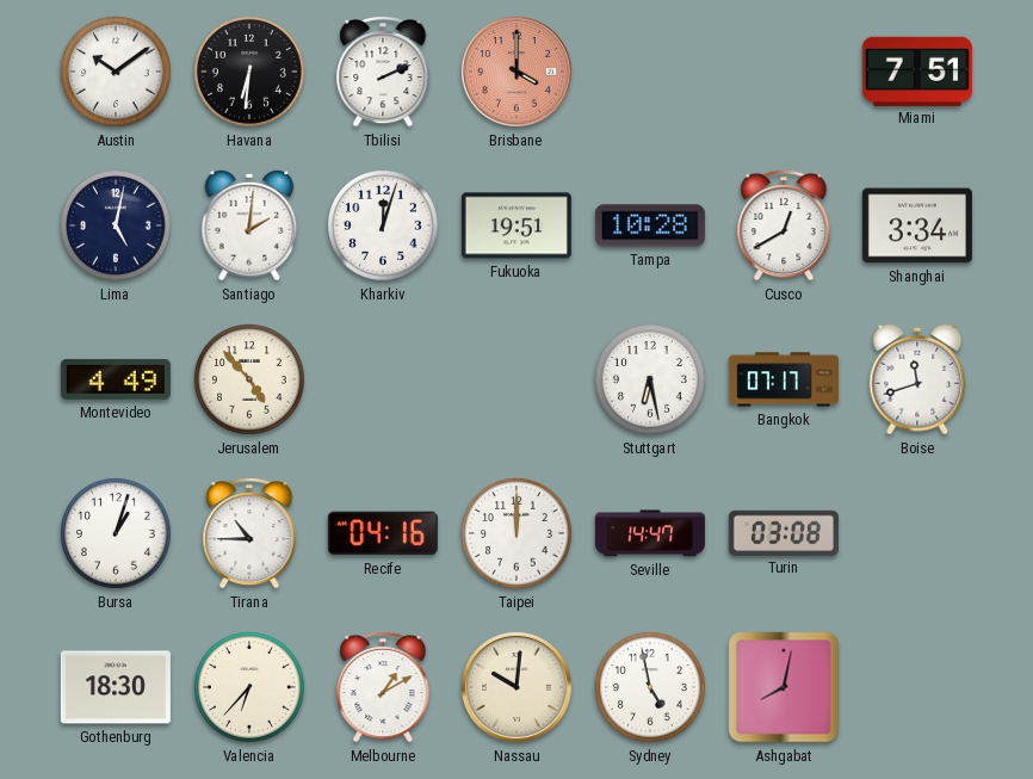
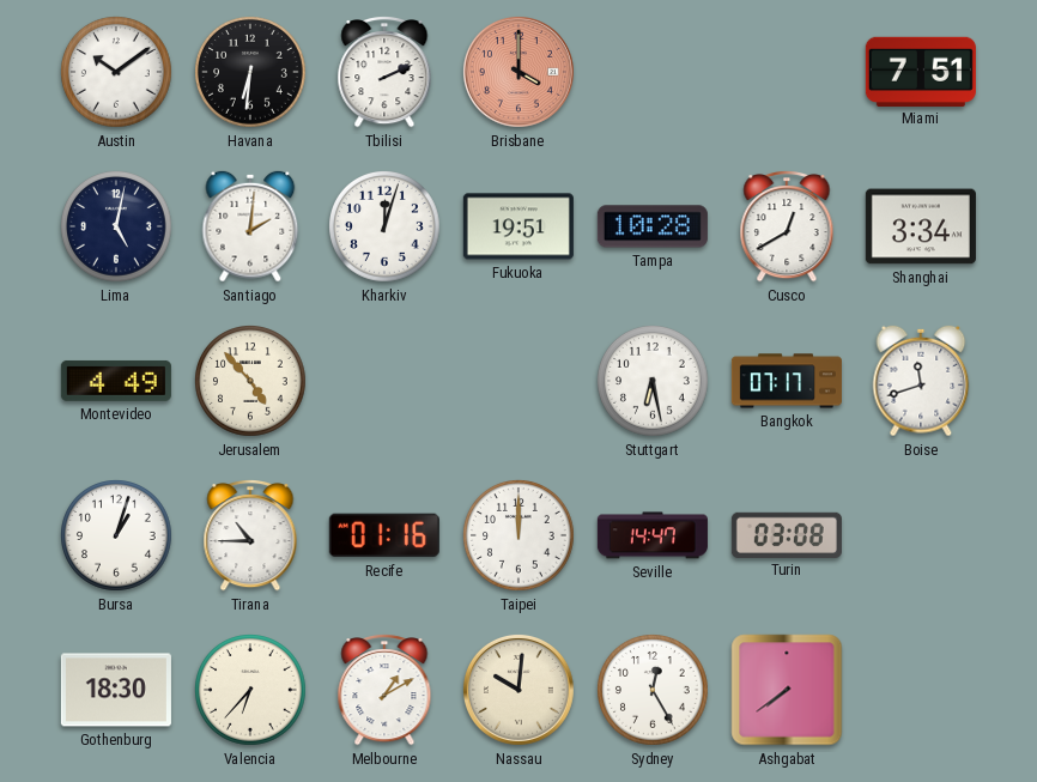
Recife: 04:16 -> 01:16
Sydney: 4:58 -> 12:25
Ashgabat: 8:02 -> 7:39
